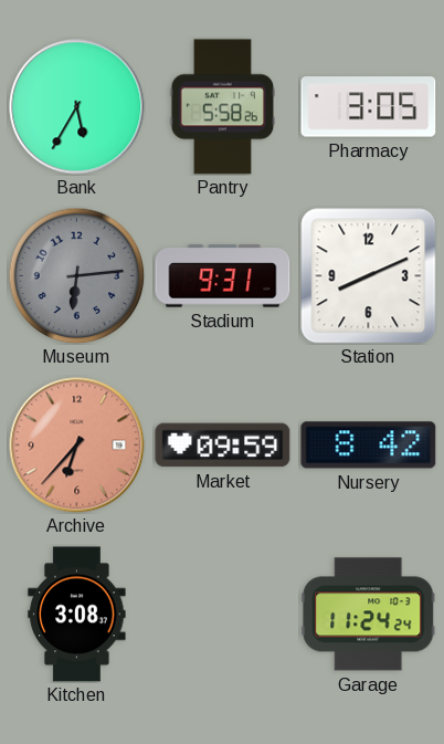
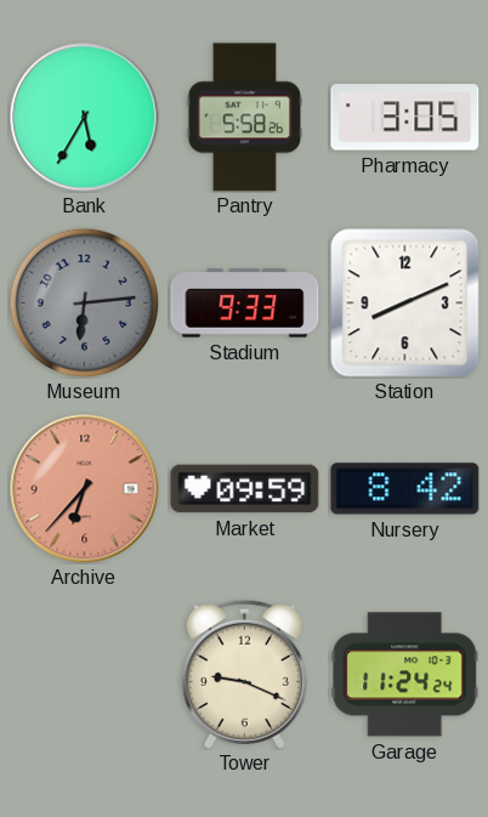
Stadium: 9:31 -> 9:33
Kitchen: 3:08 -> none
Tower: none -> 9:19
